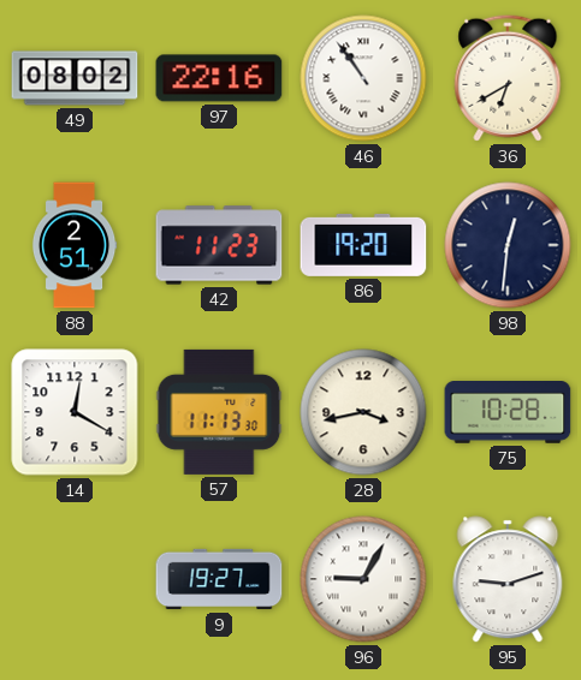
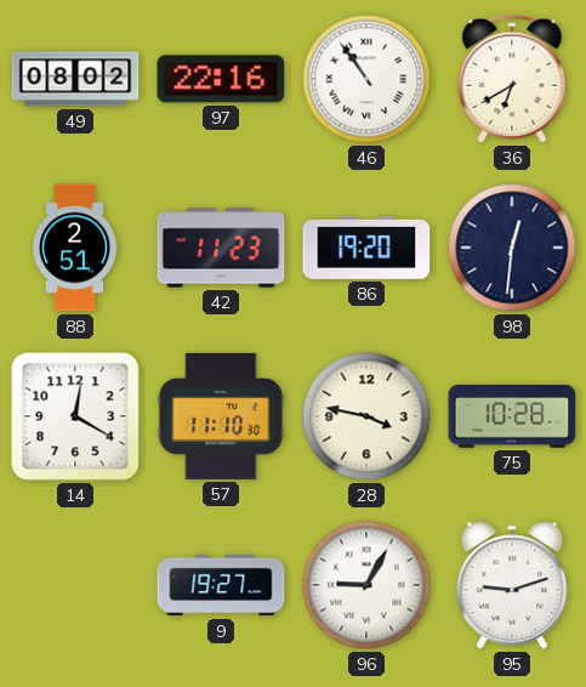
57: 11:13 -> 11:10
28: 3:43 -> 3:47
